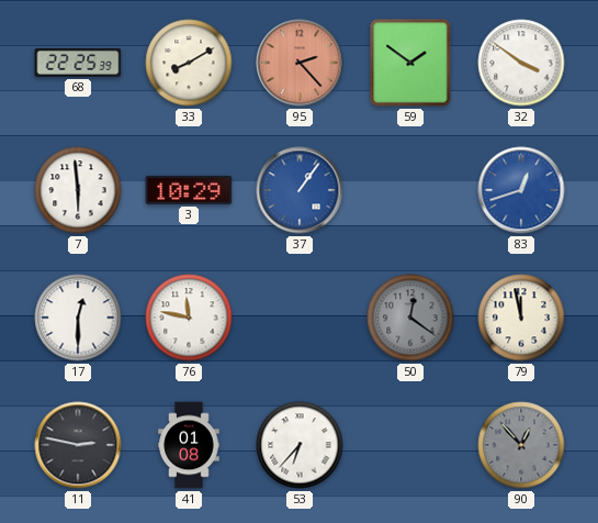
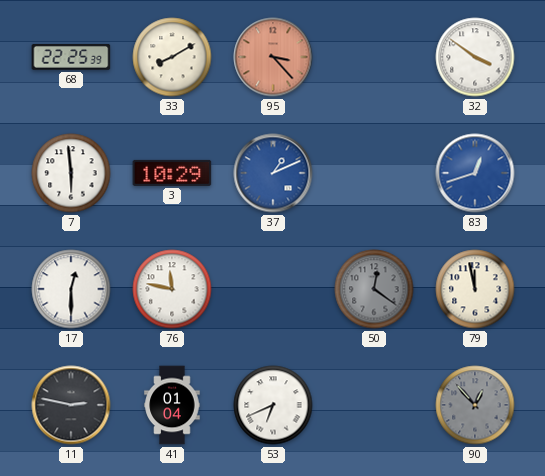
95: 2:23 -> 3:23
59: 1:51 -> none
37: 1:06 -> 1:11
41: 01:08 -> 01:04
53: 6:37 -> 6:41
